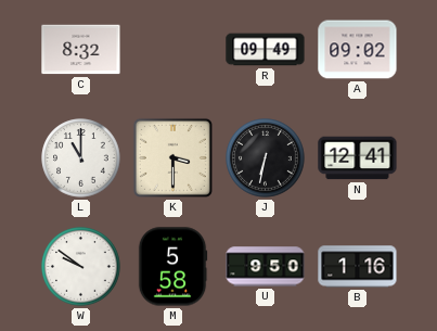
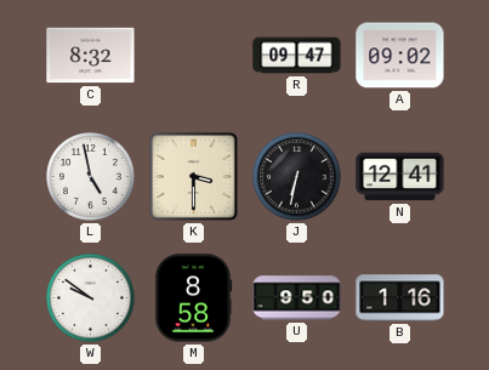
R: 09:49 -> 09:47
L: 11:00 -> 4:58
M: 5:58 -> 8:58
